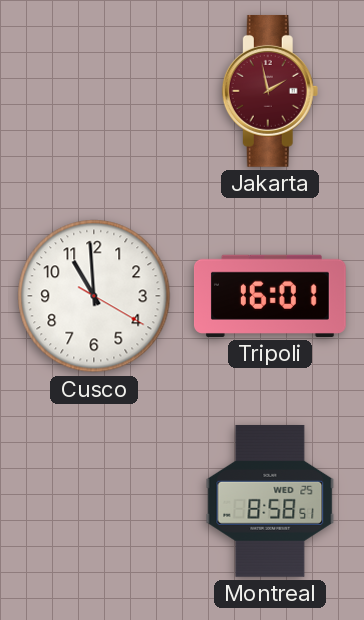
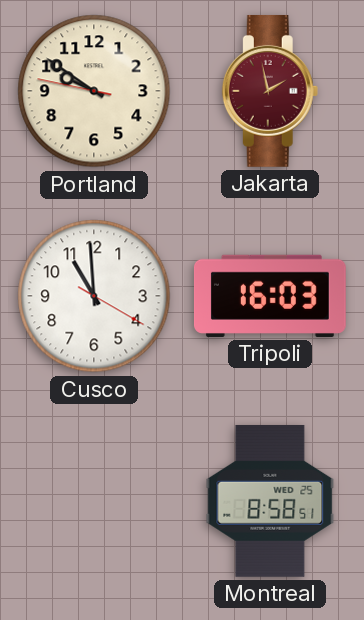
Portland: none -> 9:50
Tripoli: 16:01 -> 16:03
